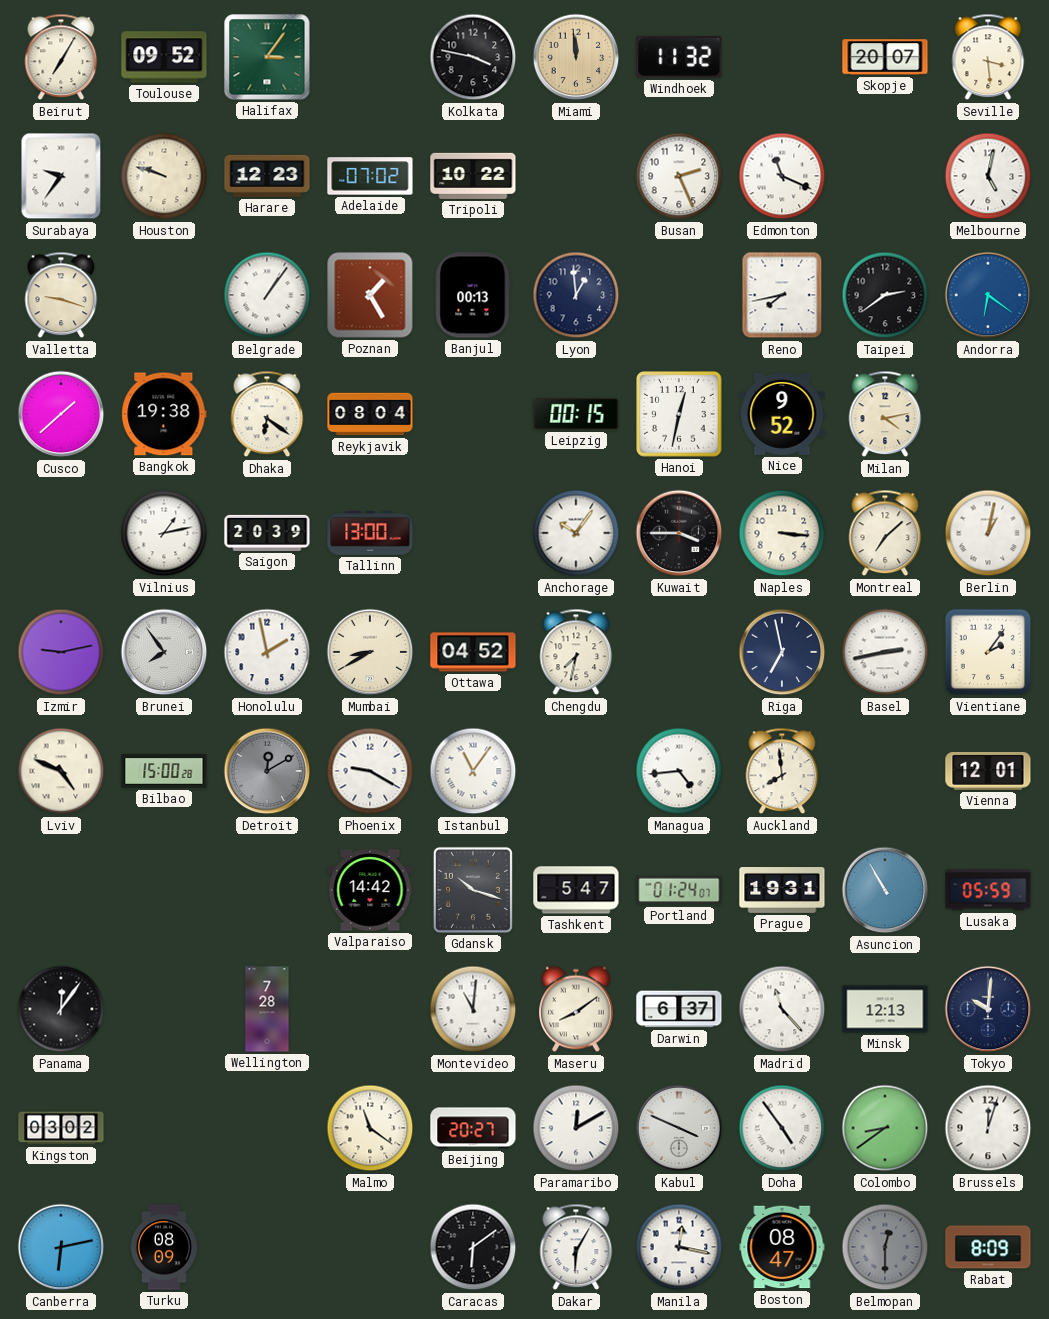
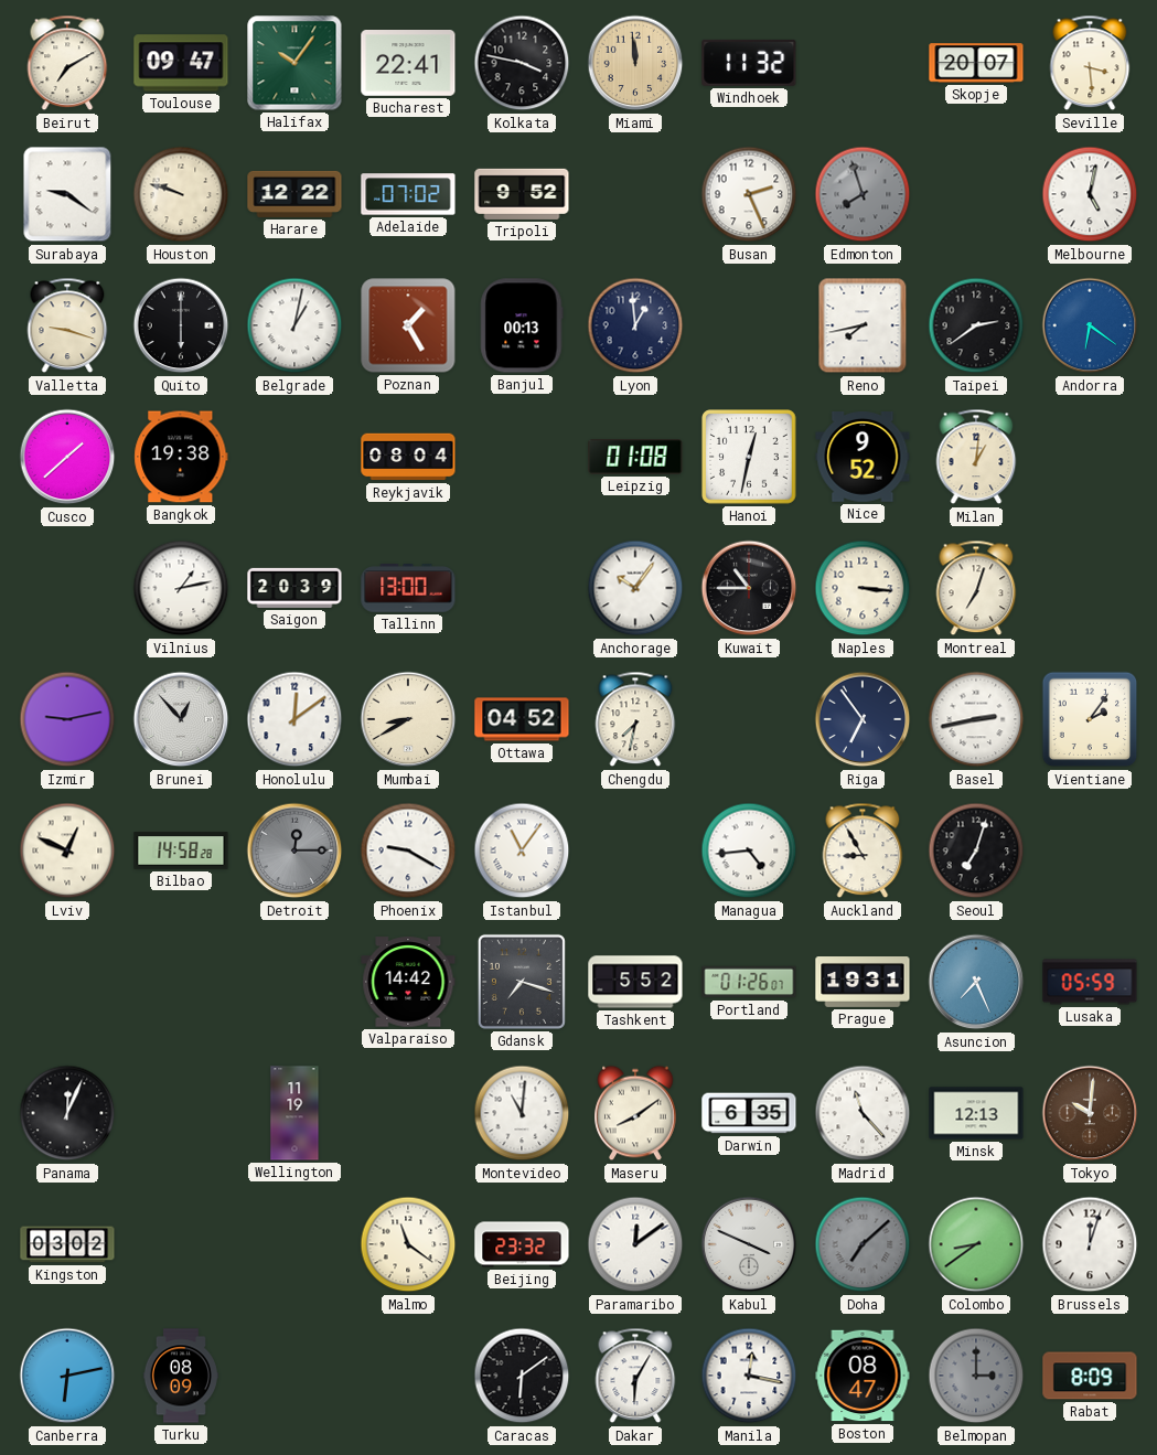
Beirut: 7:05 -> 7:10
Toulouse: 09:52 -> 09:47
Halifax: 3:06 -> 10:06
Bucharest: none -> 22:41
Surabaya: 9:36 -> 9:21
Harare: 12:23 -> 12:22
Tripoli: 10:22 -> 9:52
Edmonton: 11:19 -> 7:57
Edmonton dial: white -> grey
Quito: none -> 6:00
Belgrade: 1:06 -> 1:02
Dhaka: 6:21 -> none
Leipzig: 00:15 -> 01:08
Milan: 4:13 -> 1:01
Kuwait: 3:45 -> 10:45
Montreal: 7:08 -> 7:03
Berlin: 1:02 -> none
Brunei: 7:54 -> 12:53
Honolulu: 1:58 -> 12:09
Riga: 6:58 -> 6:54
Lviv: 4:49 -> 12:49
Bilbao: 15:00 -> 14:58
Detroit: 12:10 -> 12:15
Auckland: 7:59 -> 8:55
Seoul: none -> 7:03
Vienna: 12:01 -> none
Gdansk: 10:18 -> 7:18
Tashkent: 5:47 -> 5:52
Portland: 01:24 -> 01:26
Asuncion: 10:55 -> 7:26
Panama: 12:06 -> 12:04
Wellington: 7:28 -> 11:19
Darwin: 6:37 -> 6:35
Tokyo dial: navy -> brown
Beijing: 20:27 -> 23:32
Paramaribo: 12:10 -> 12:09
Doha: 4:54 -> 7:08
Doha dial: white -> grey
Belmopan: 12:30 -> 3:00
